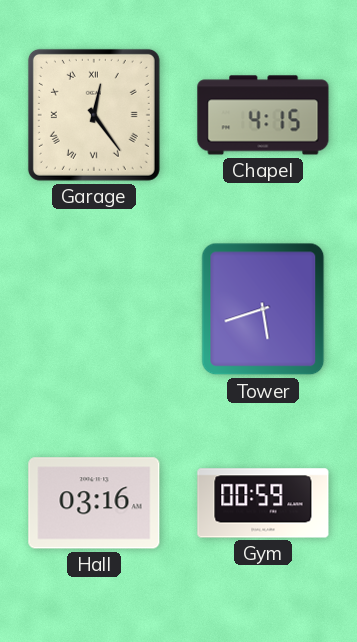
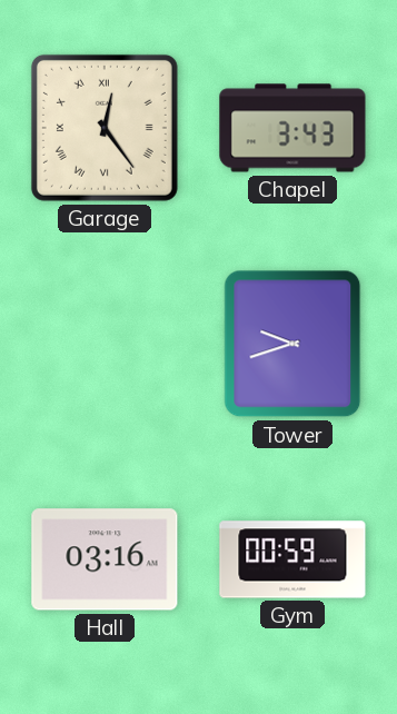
Chapel: 4:15 -> 3:43
Tower: 5:42 -> 9:42
